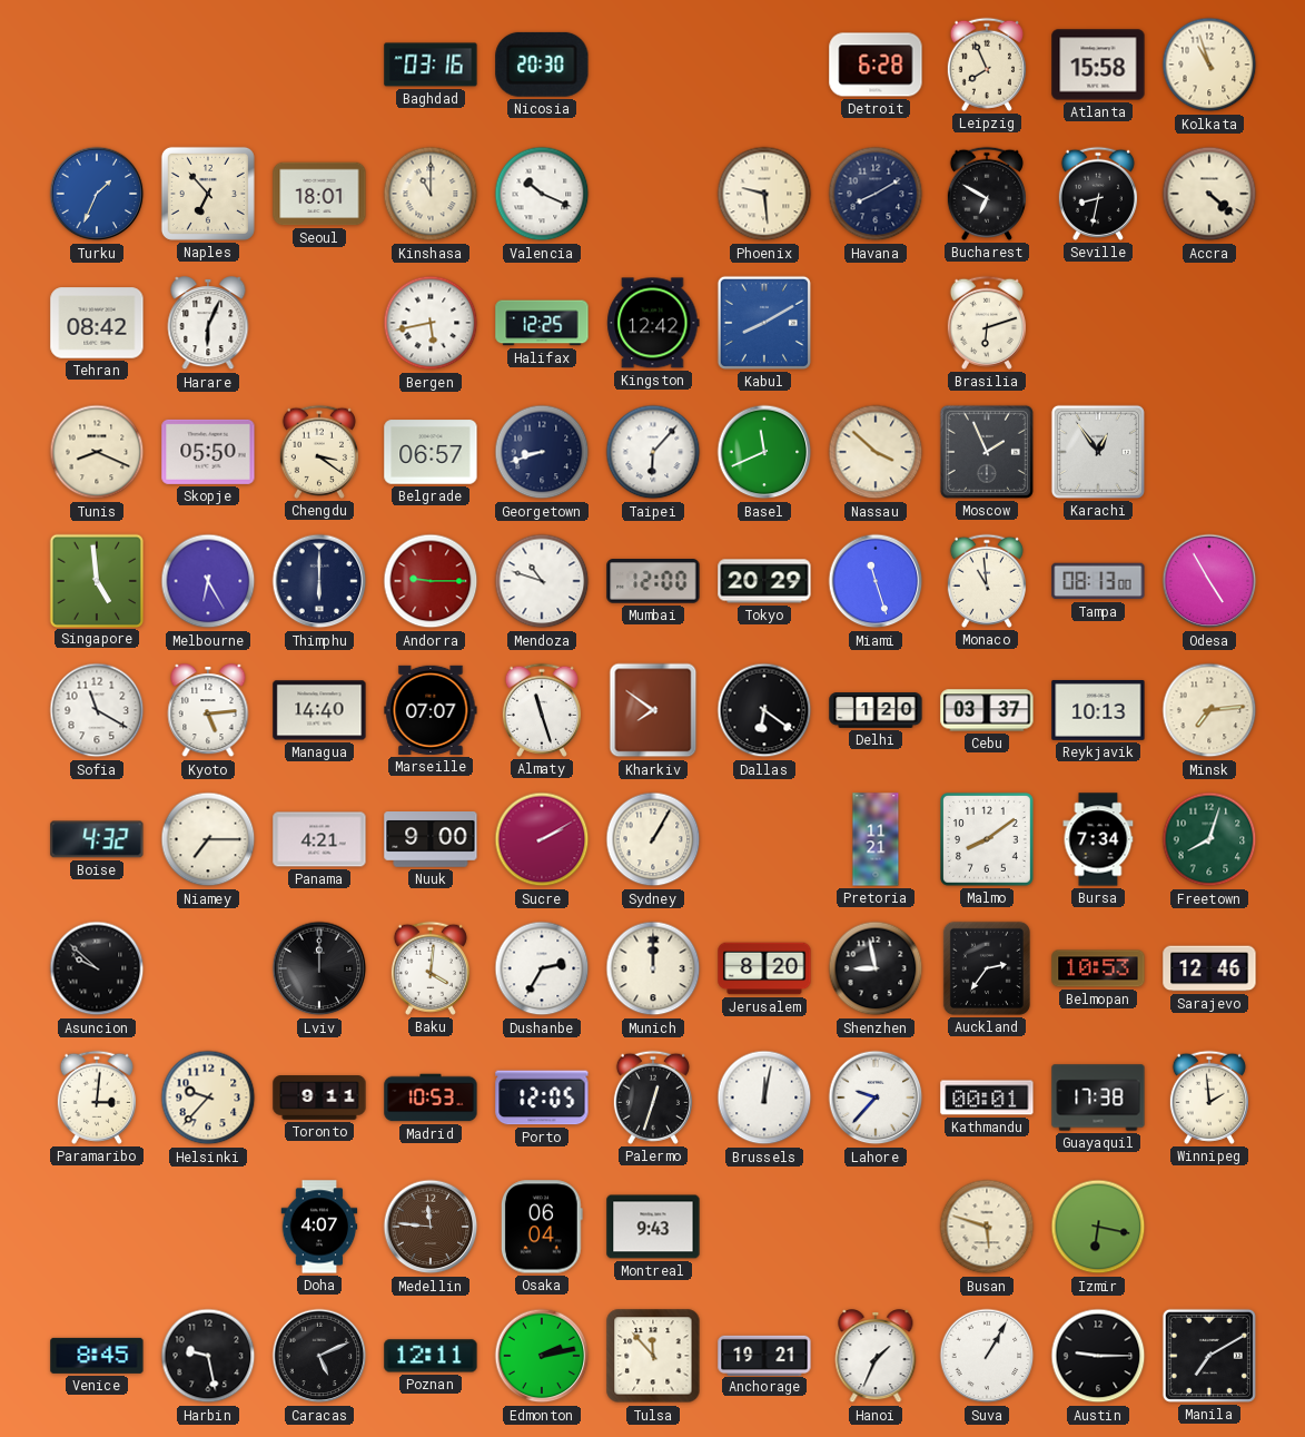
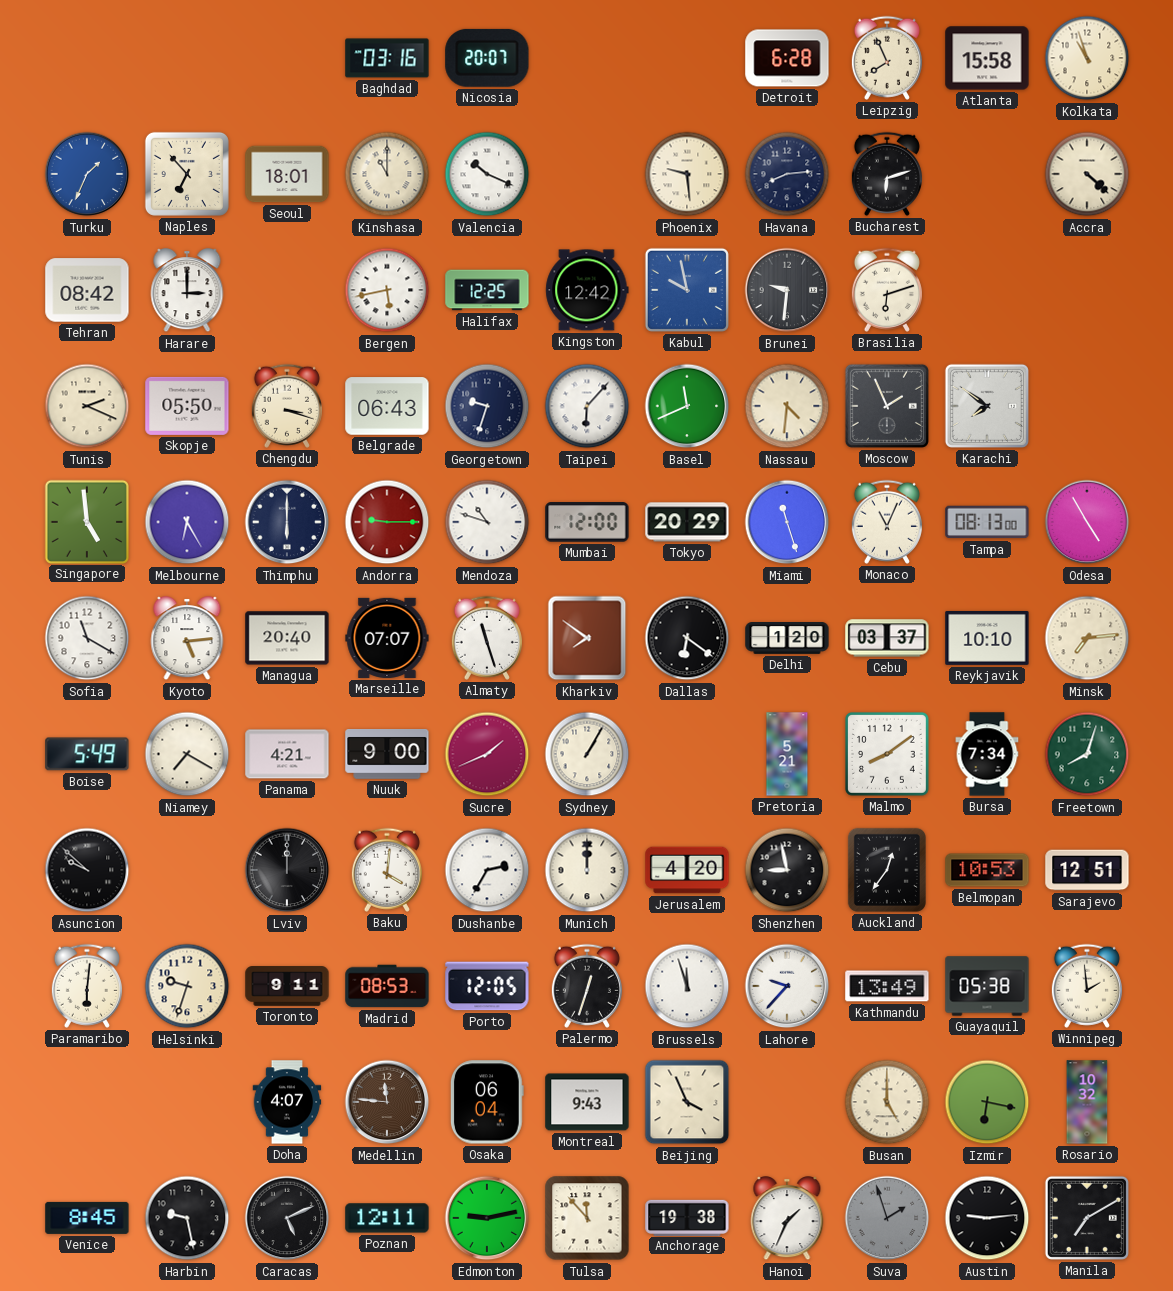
Nicosia: 20:30 -> 20:07
Havana: 8:10 -> 8:14
Bucharest: 6:50 -> 6:12
Seville: 8:32 -> none
Harare: 6:04 -> 3:00
Kabul: 8:10 -> 9:58
Brunei: none -> 9:31
Tunis: 8:19 -> 2:19
Chengdu: 3:21 -> 3:18
Belgrade: 06:57 -> 06:43
Georgetown: 8:42 -> 9:33
Nassau: 3:52 -> 4:31
Karachi: 12:54 -> 7:51
Monaco: 10:59 -> 11:04
Managua: 14:40 -> 20:40
Reykjavik: 10:13 -> 10:10
Boise: 4:32 -> 5:49
Niamey: 7:15 -> 7:20
Sucre: 2:10 -> 1:41
Pretoria: 11:21 -> 5:21
Jerusalem: 8:20 -> 4:20
Auckland: 2:36 -> 12:36
Sarajevo: 12:46 -> 12:51
Paramaribo: 3:01 -> 6:01
Helsinki: 9:37 -> 9:33
Madrid: 10:53 -> 08:53
Brussels: 12:02 -> 11:57
Kathmandu: 00:01 -> 13:49
Guayaquil: 17:38 -> 05:38
Beijing: none -> 3:56
Busan: 5:48 -> 5:00
Rosario: none -> 10:32
Edmonton: 2:13 -> 9:13
Anchorage: 19:21 -> 19:38
Suva: 1:05 -> 1:57
Suva dial: white -> grey
Austin: 9:15 -> 9:14
